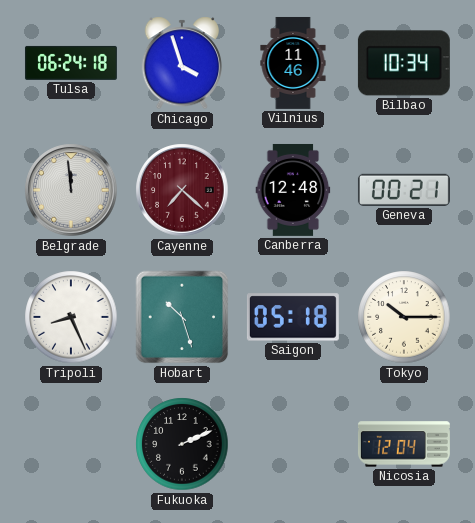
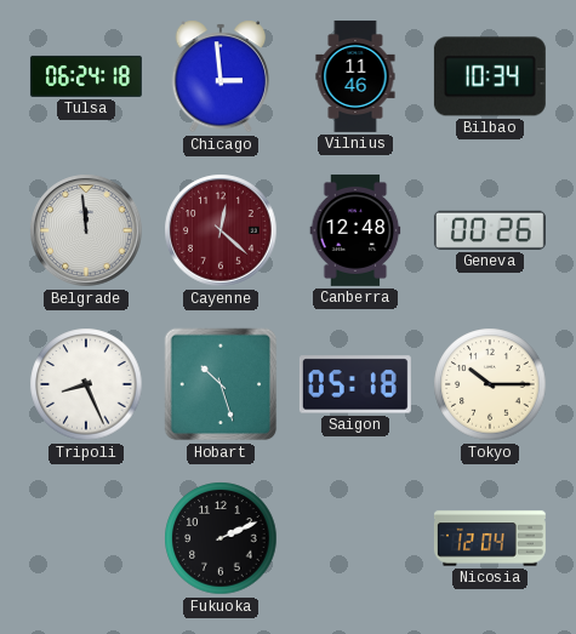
Chicago: 3:57 -> 2:59
Cayenne: 7:22 -> 12:22
Geneva: 00:21 -> 00:26
